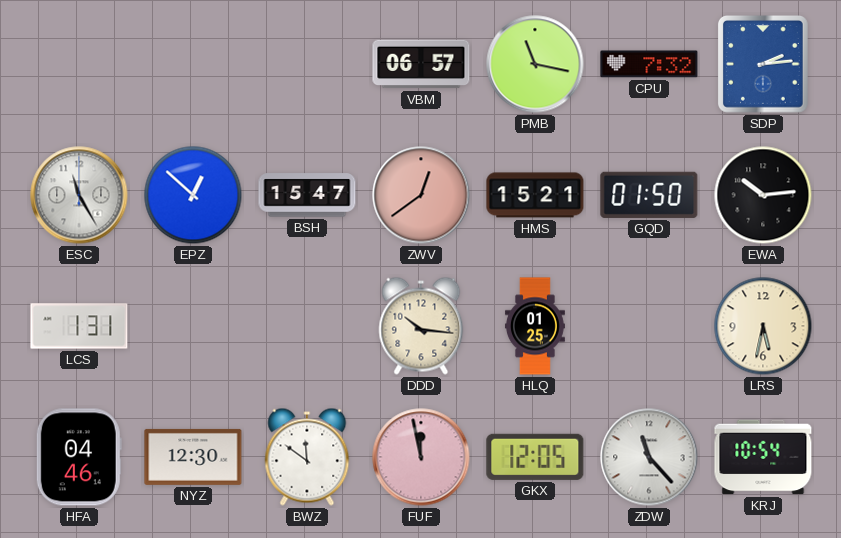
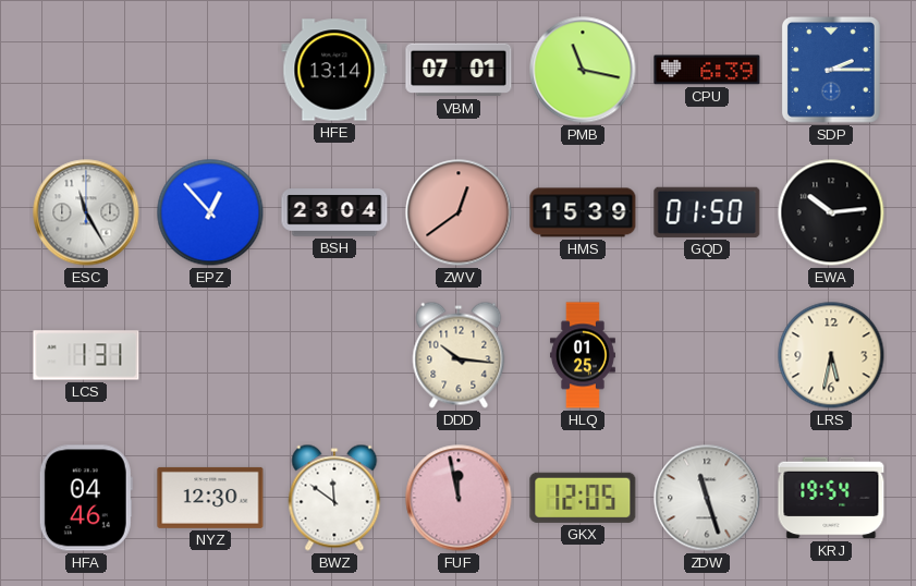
HFE: none -> 13:14
VBM: 06:57 -> 07:01
CPU: 7:32 -> 6:39
SDP: 2:14 -> 2:15
EPZ: 12:52 -> 12:53
BSH: 15:47 -> 23:04
HMS: 15:21 -> 15:39
ZDW: 11:23 -> 11:27
KRJ: 10:54 -> 19:54
